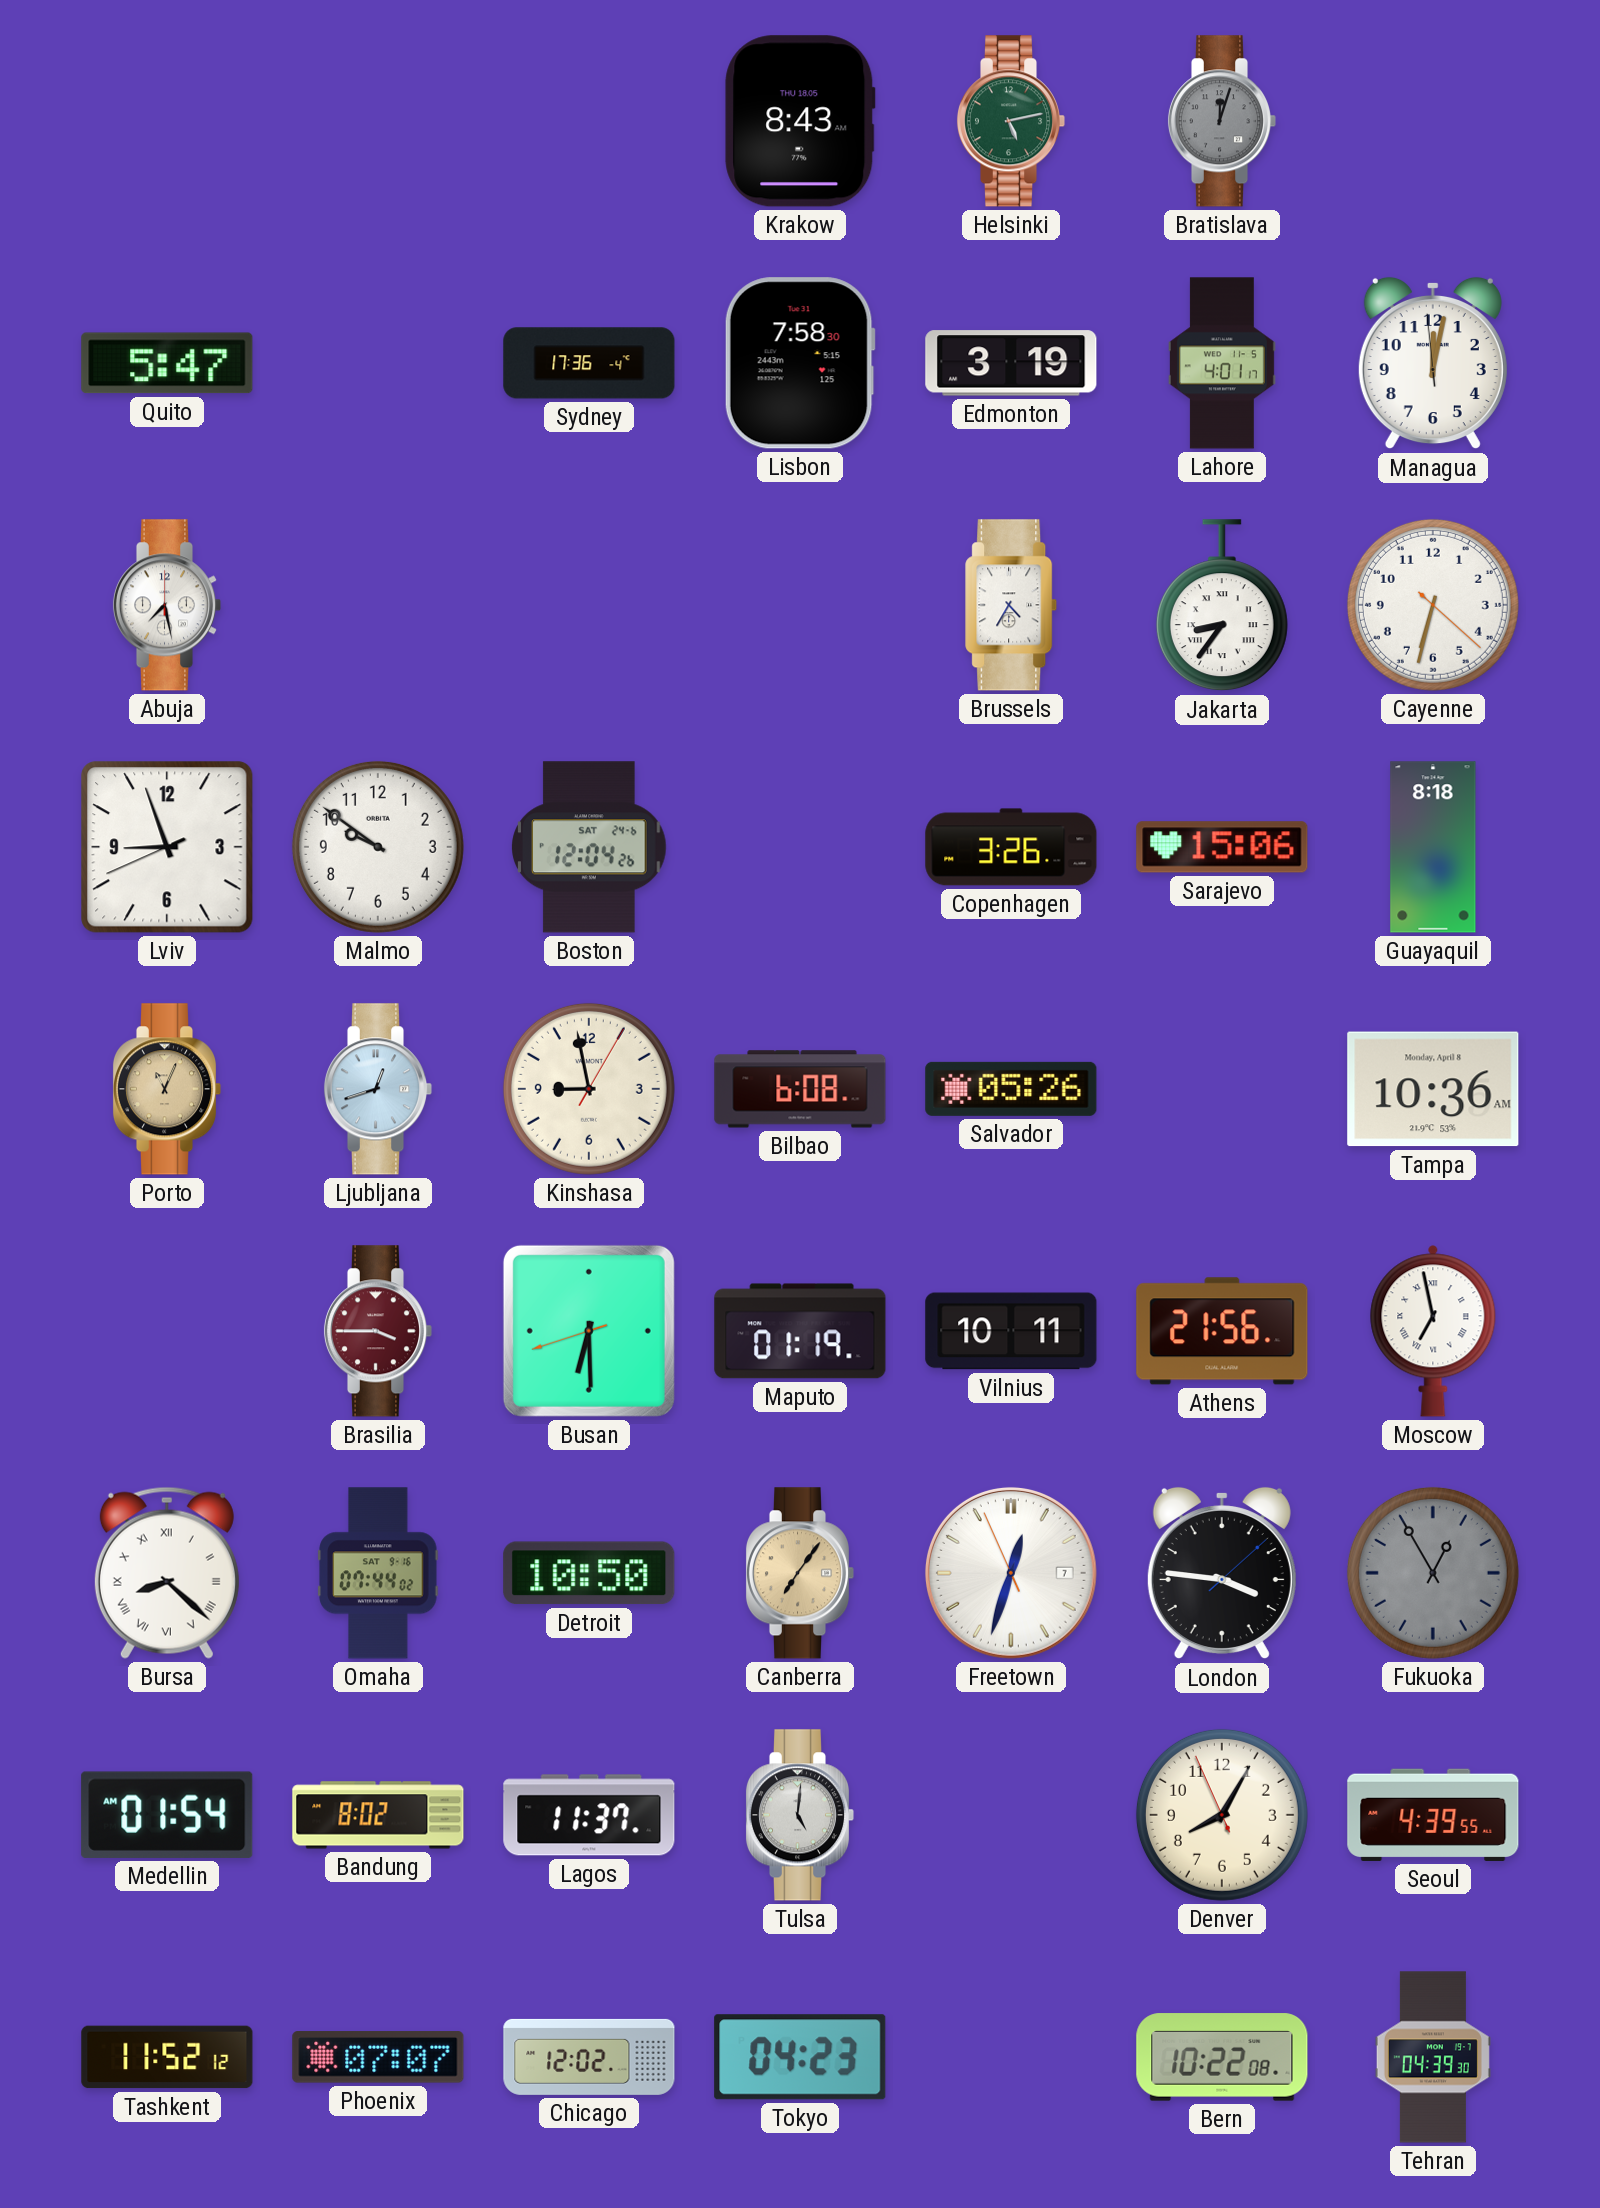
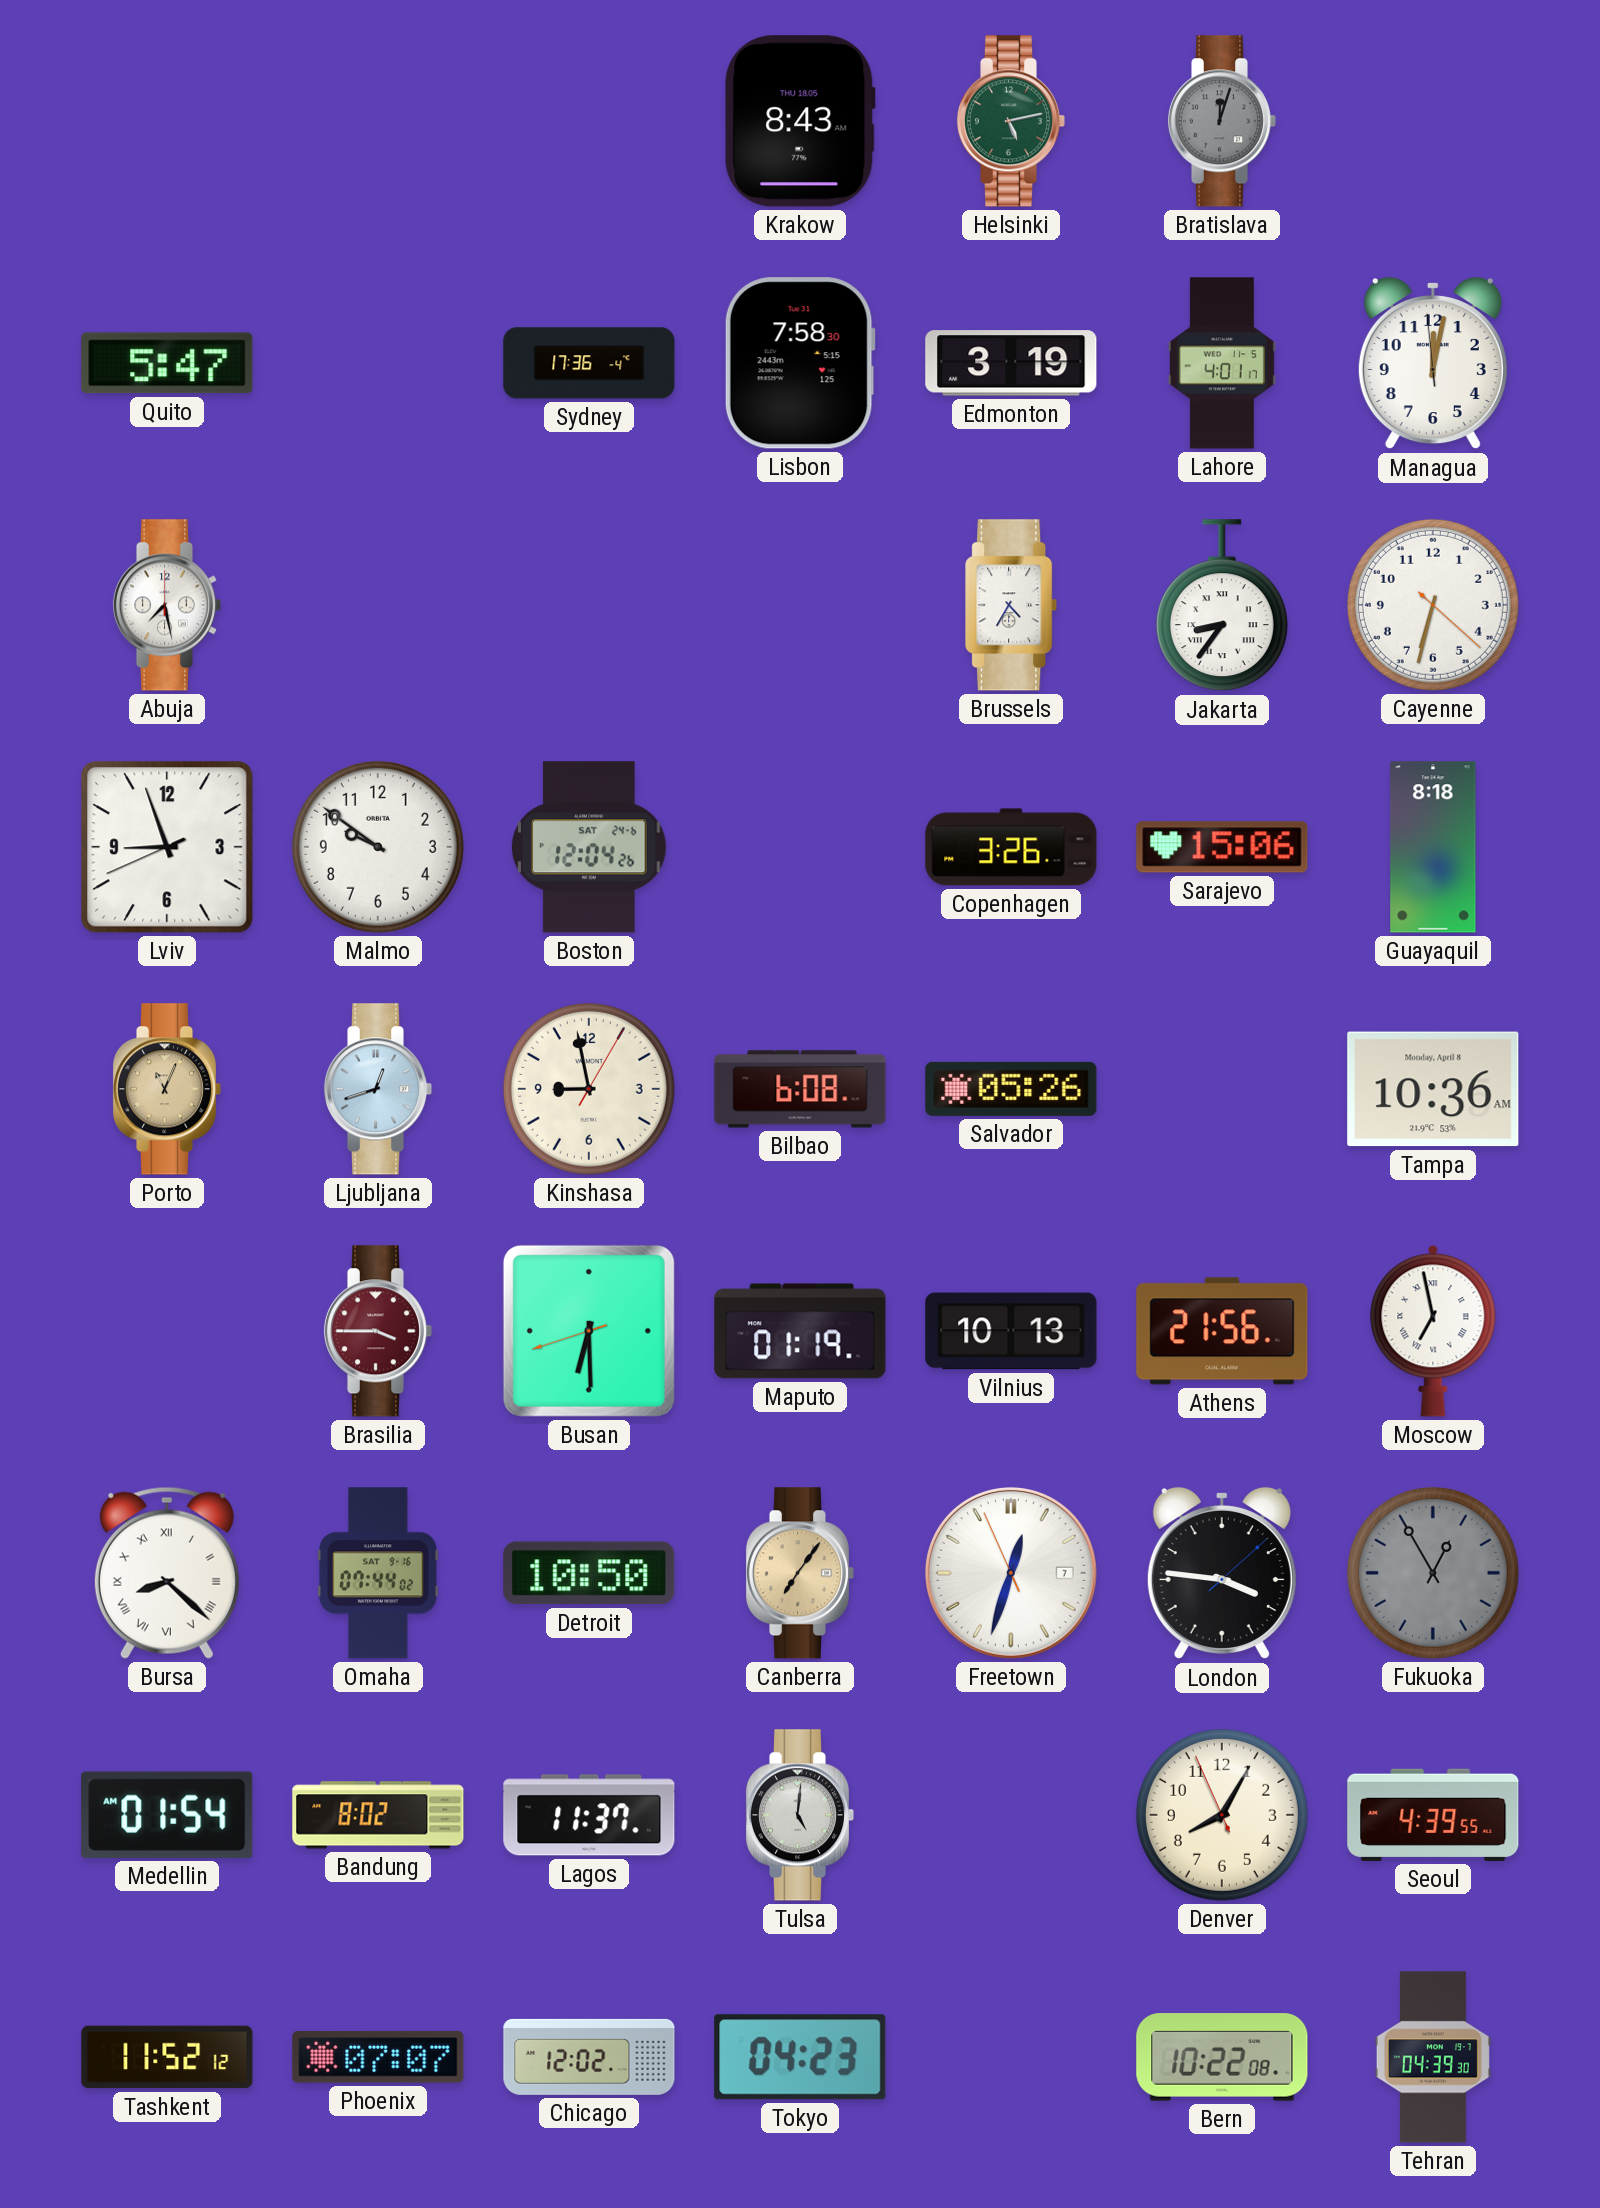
Vilnius: 10:11 -> 10:13
